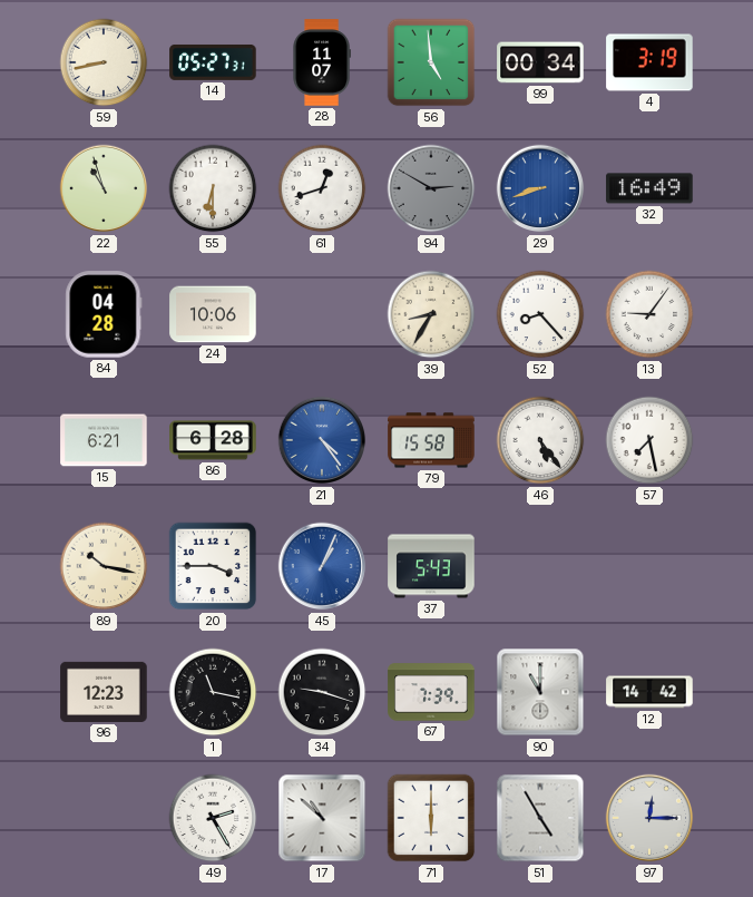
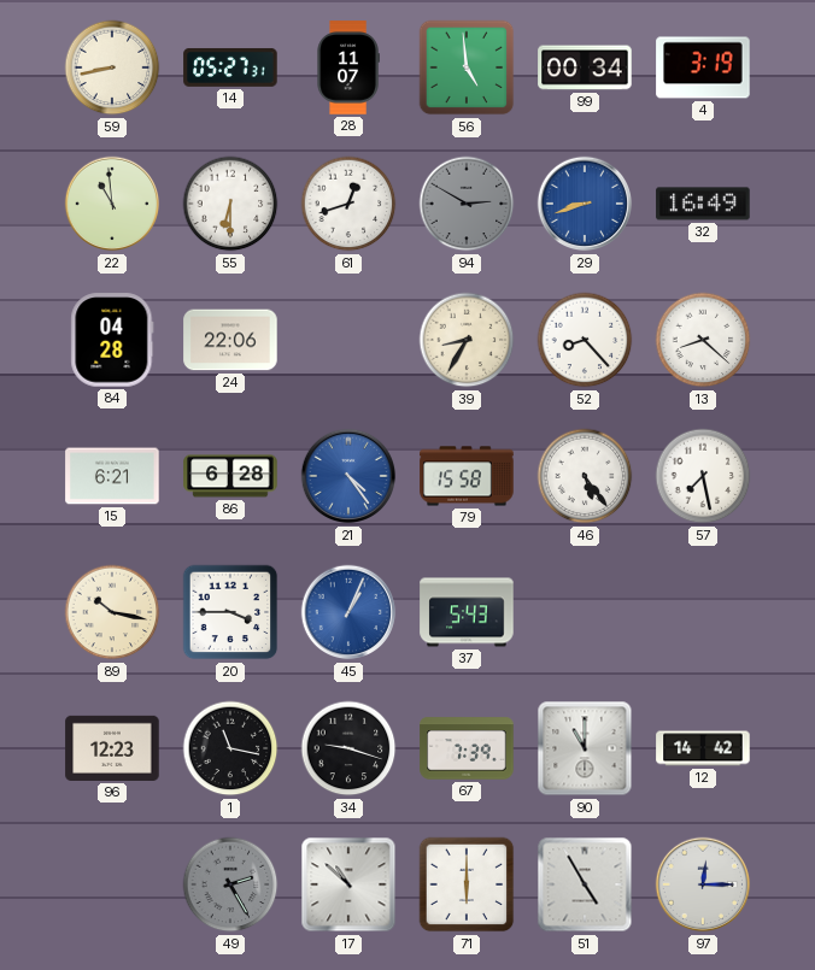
22: 10:57 -> 10:59
24: 10:06 -> 22:06
13: 9:06 -> 8:22
49 dial: white -> grey
